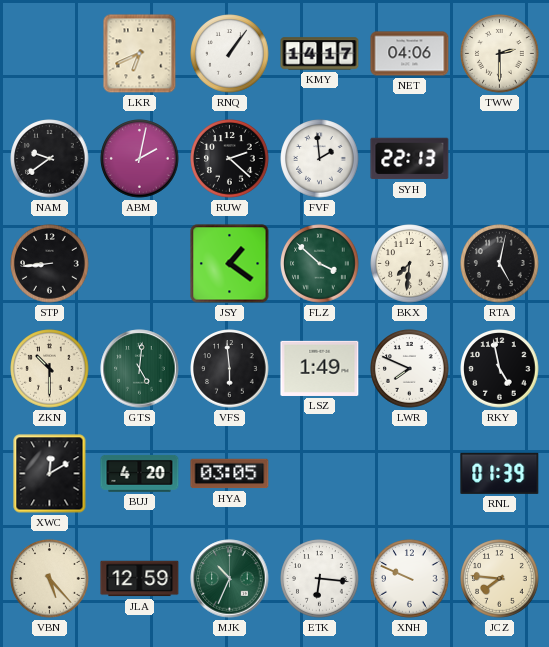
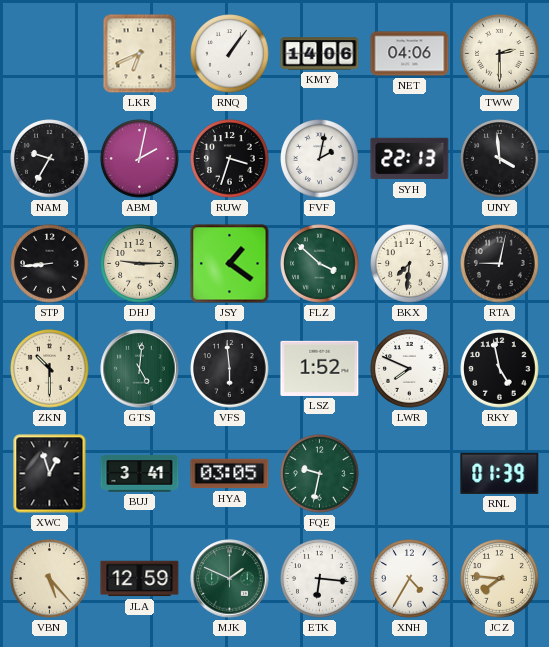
KMY: 14:17 -> 14:06
NAM: 9:39 -> 9:35
RUW: 2:22 -> 3:33
FVF: 1:59 -> 2:02
UNY: none -> 3:59
DHJ: none -> 9:15
RTA: 5:02 -> 9:02
LSZ: 1:49 -> 1:52
XWC: 12:10 -> 12:57
BUJ: 4:20 -> 3:41
FQE: none -> 9:32
MJK: 10:34 -> 1:49
XNH: 9:49 -> 4:35
